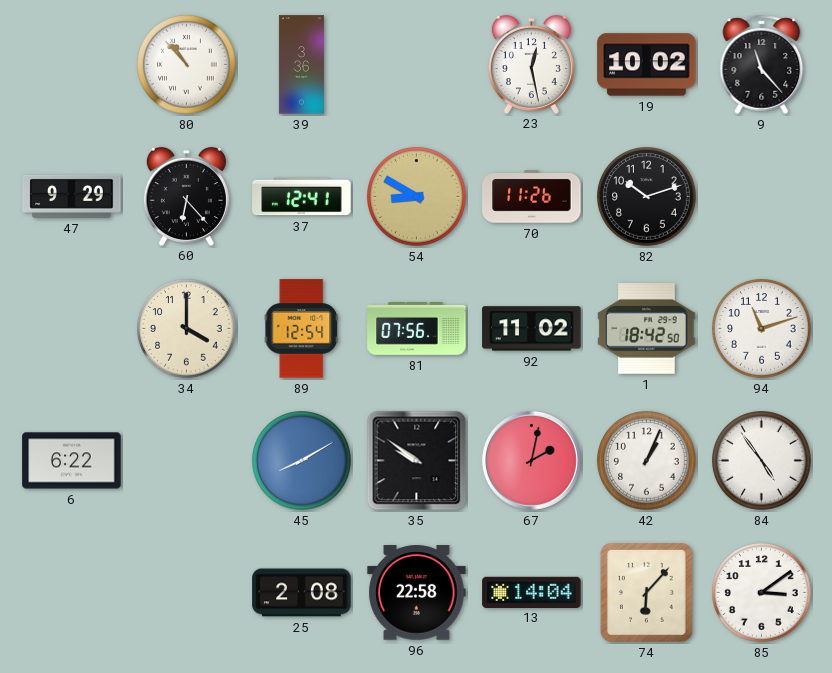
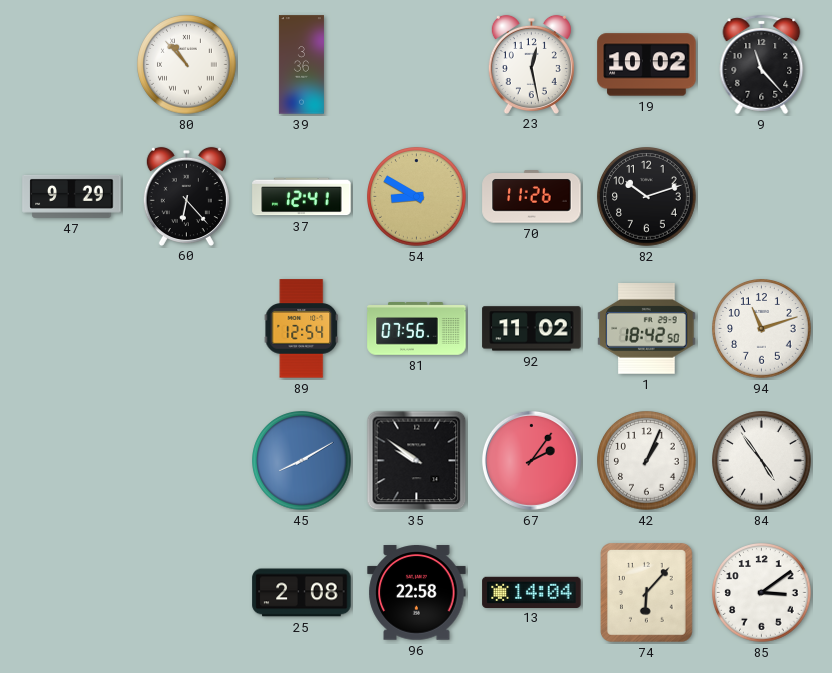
34: 4:00 -> none
6: 6:22 -> none
67: 2:02 -> 2:06
